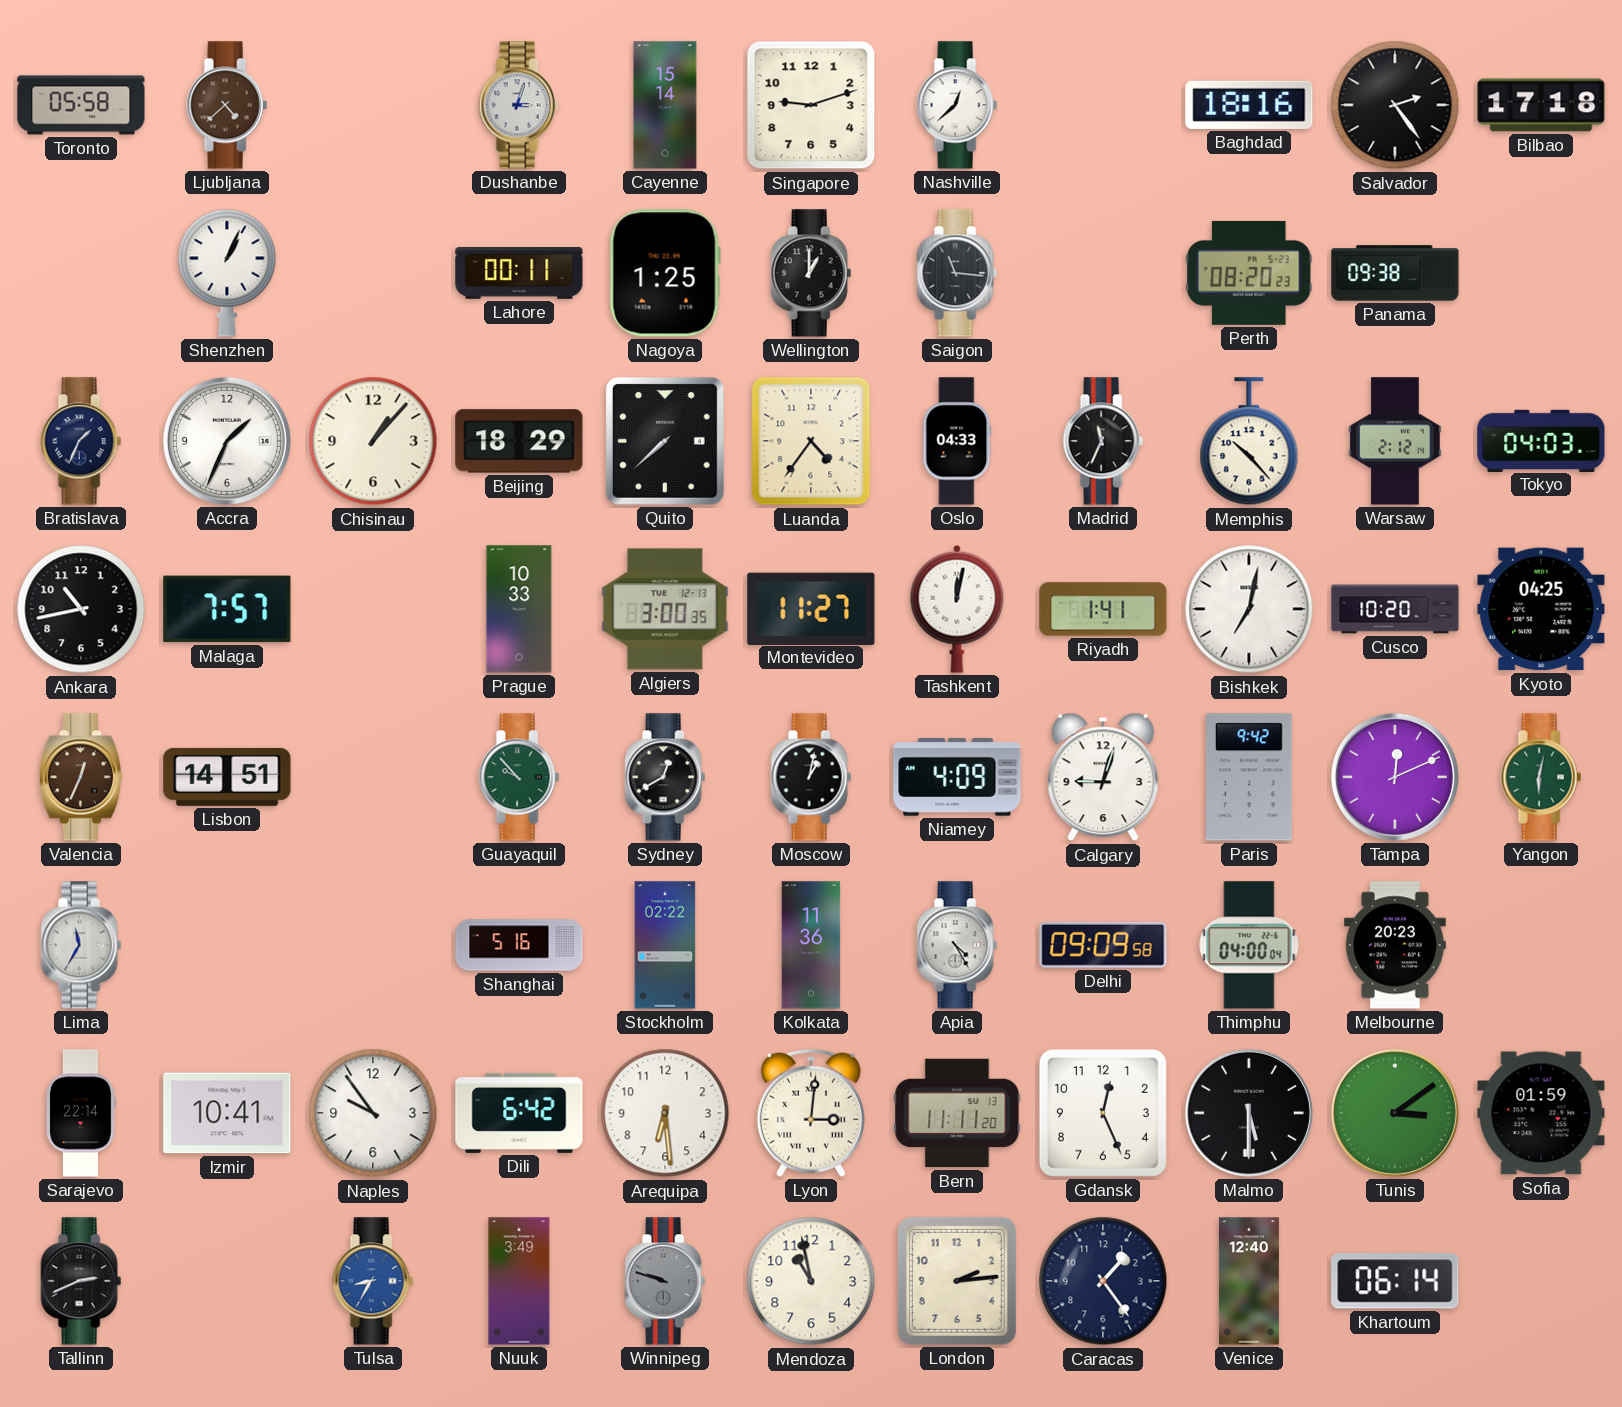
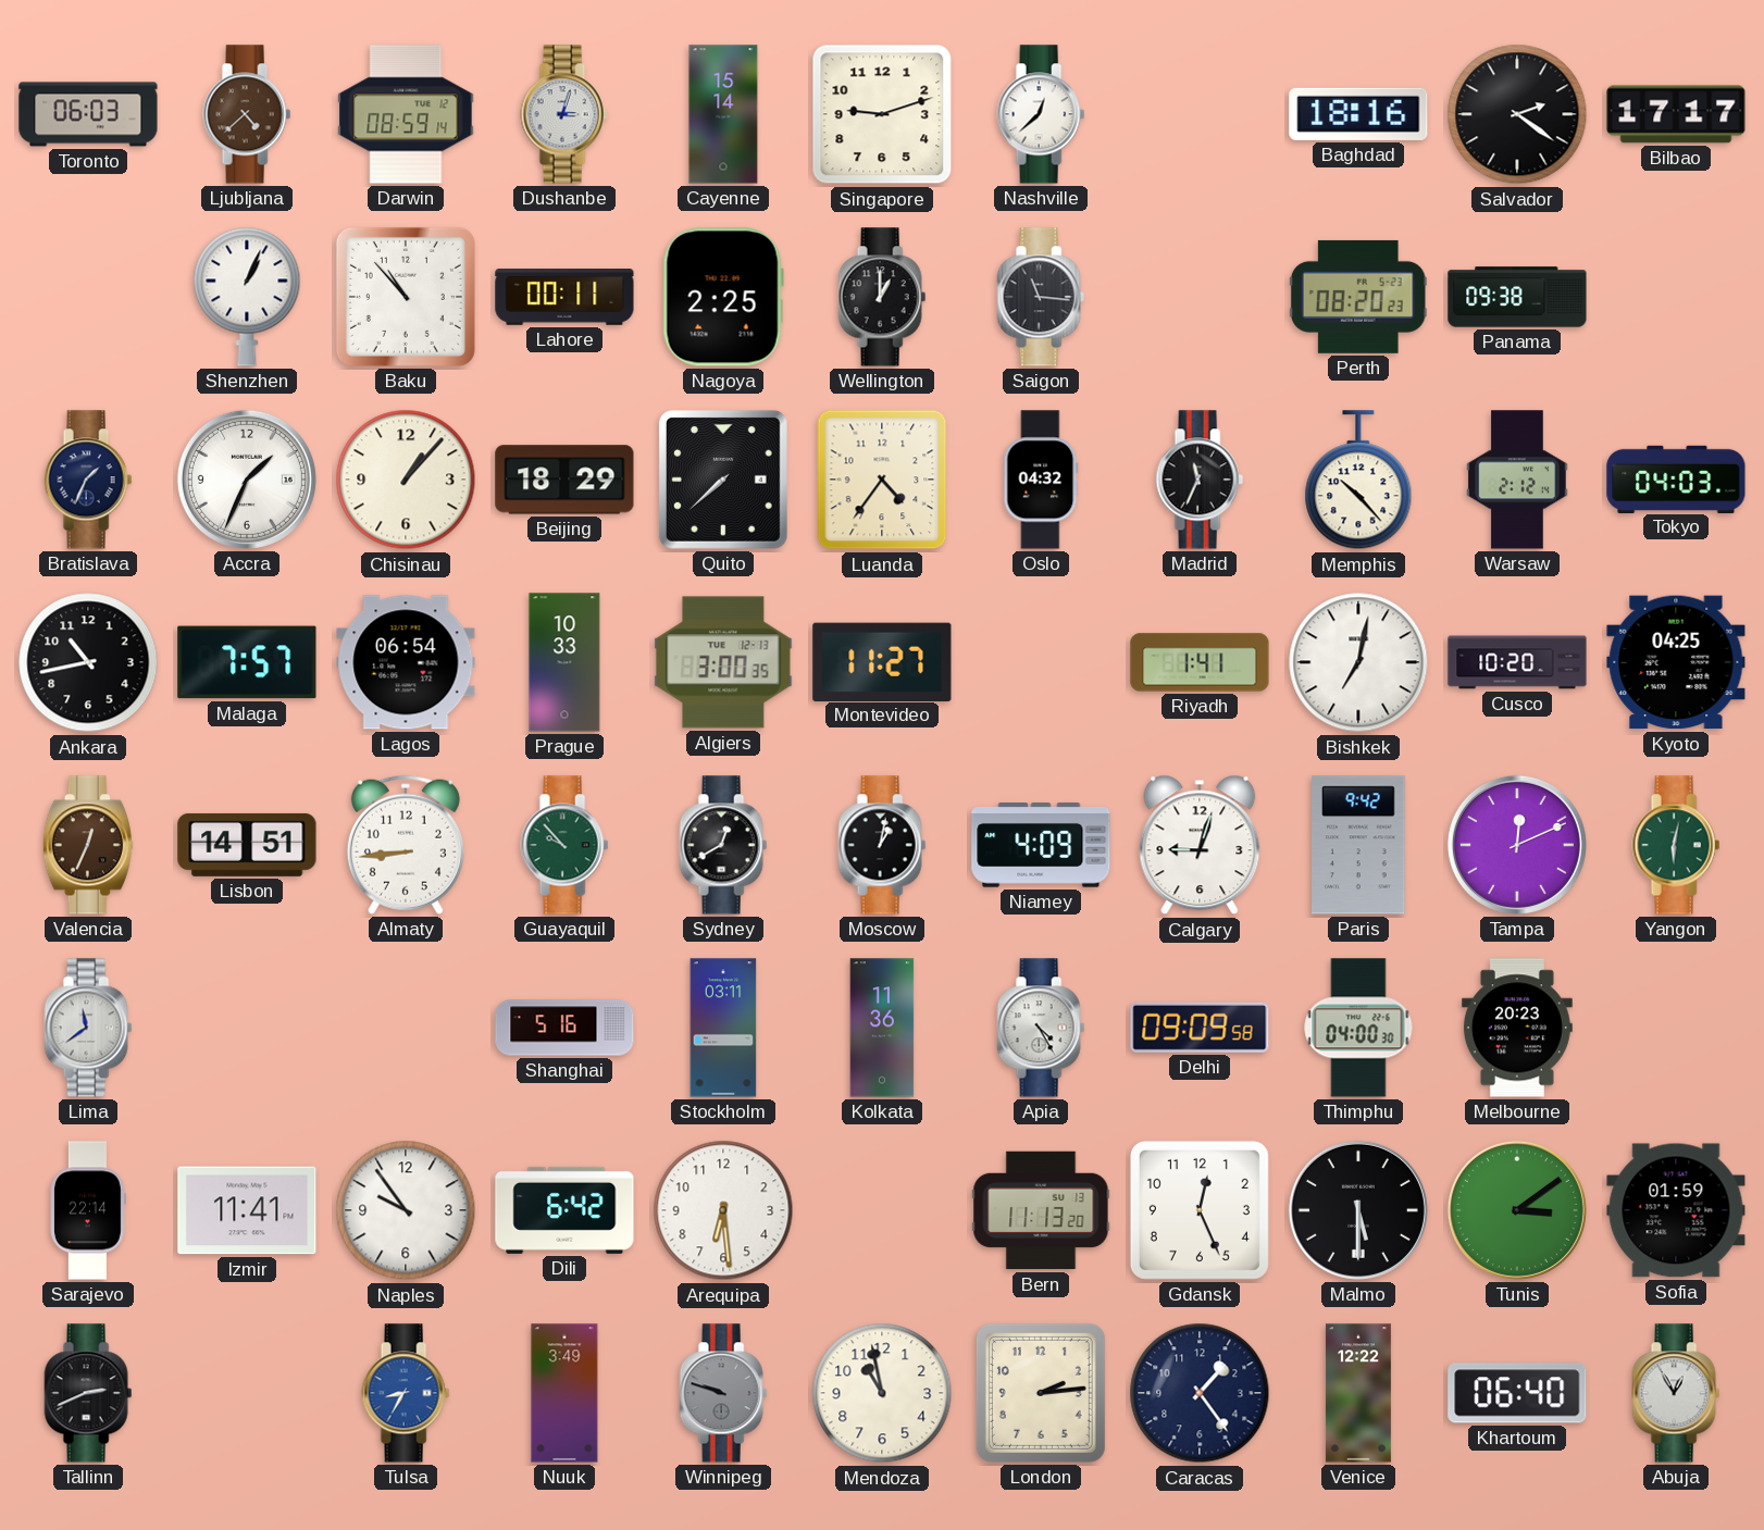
Toronto: 05:58 -> 06:03
Darwin: none -> 08:59
Salvador: 2:24 -> 2:21
Bilbao: 17:18 -> 17:17
Baku: none -> 10:53
Nagoya: 1:25 -> 2:25
Oslo: 04:33 -> 04:32
Lagos: none -> 06:54
Tashkent: 12:02 -> none
Almaty: none -> 8:44
Lima: 11:35 -> 11:39
Stockholm: 02:22 -> 03:11
Thimphu: 04:00:04 -> 04:00:30
Izmir: 10:41 -> 11:41
Lyon: 3:01 -> none
Bern: 11:11 -> 11:13
Venice: 12:40 -> 12:22
Khartoum: 06:14 -> 06:40
Abuja: none -> 12:55
